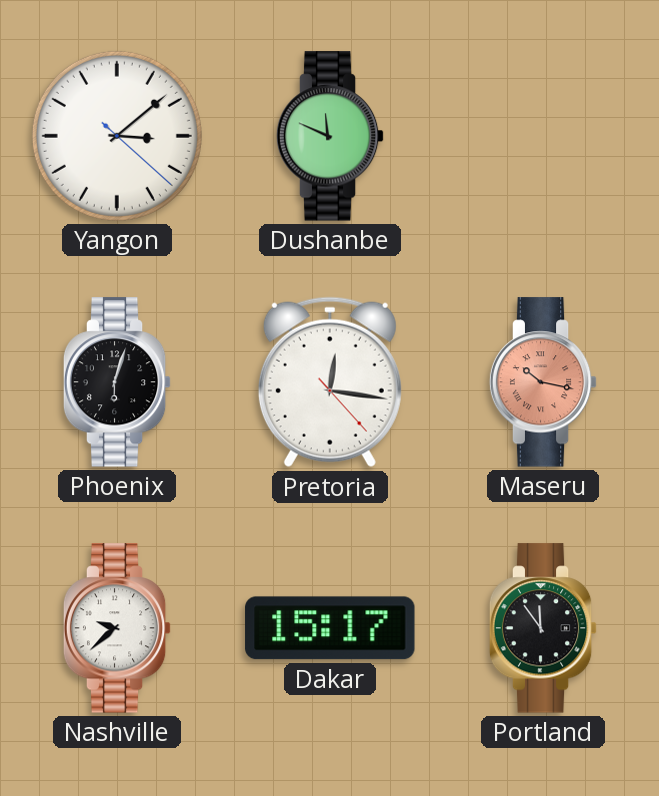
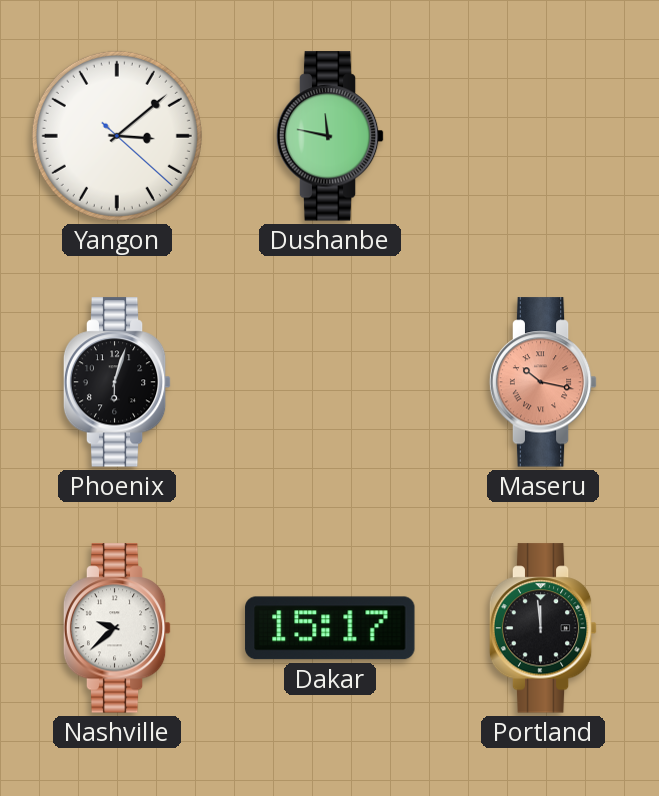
Dushanbe: 11:49 -> 11:47
Pretoria: 12:16 -> none
Portland: 11:54 -> 11:59
